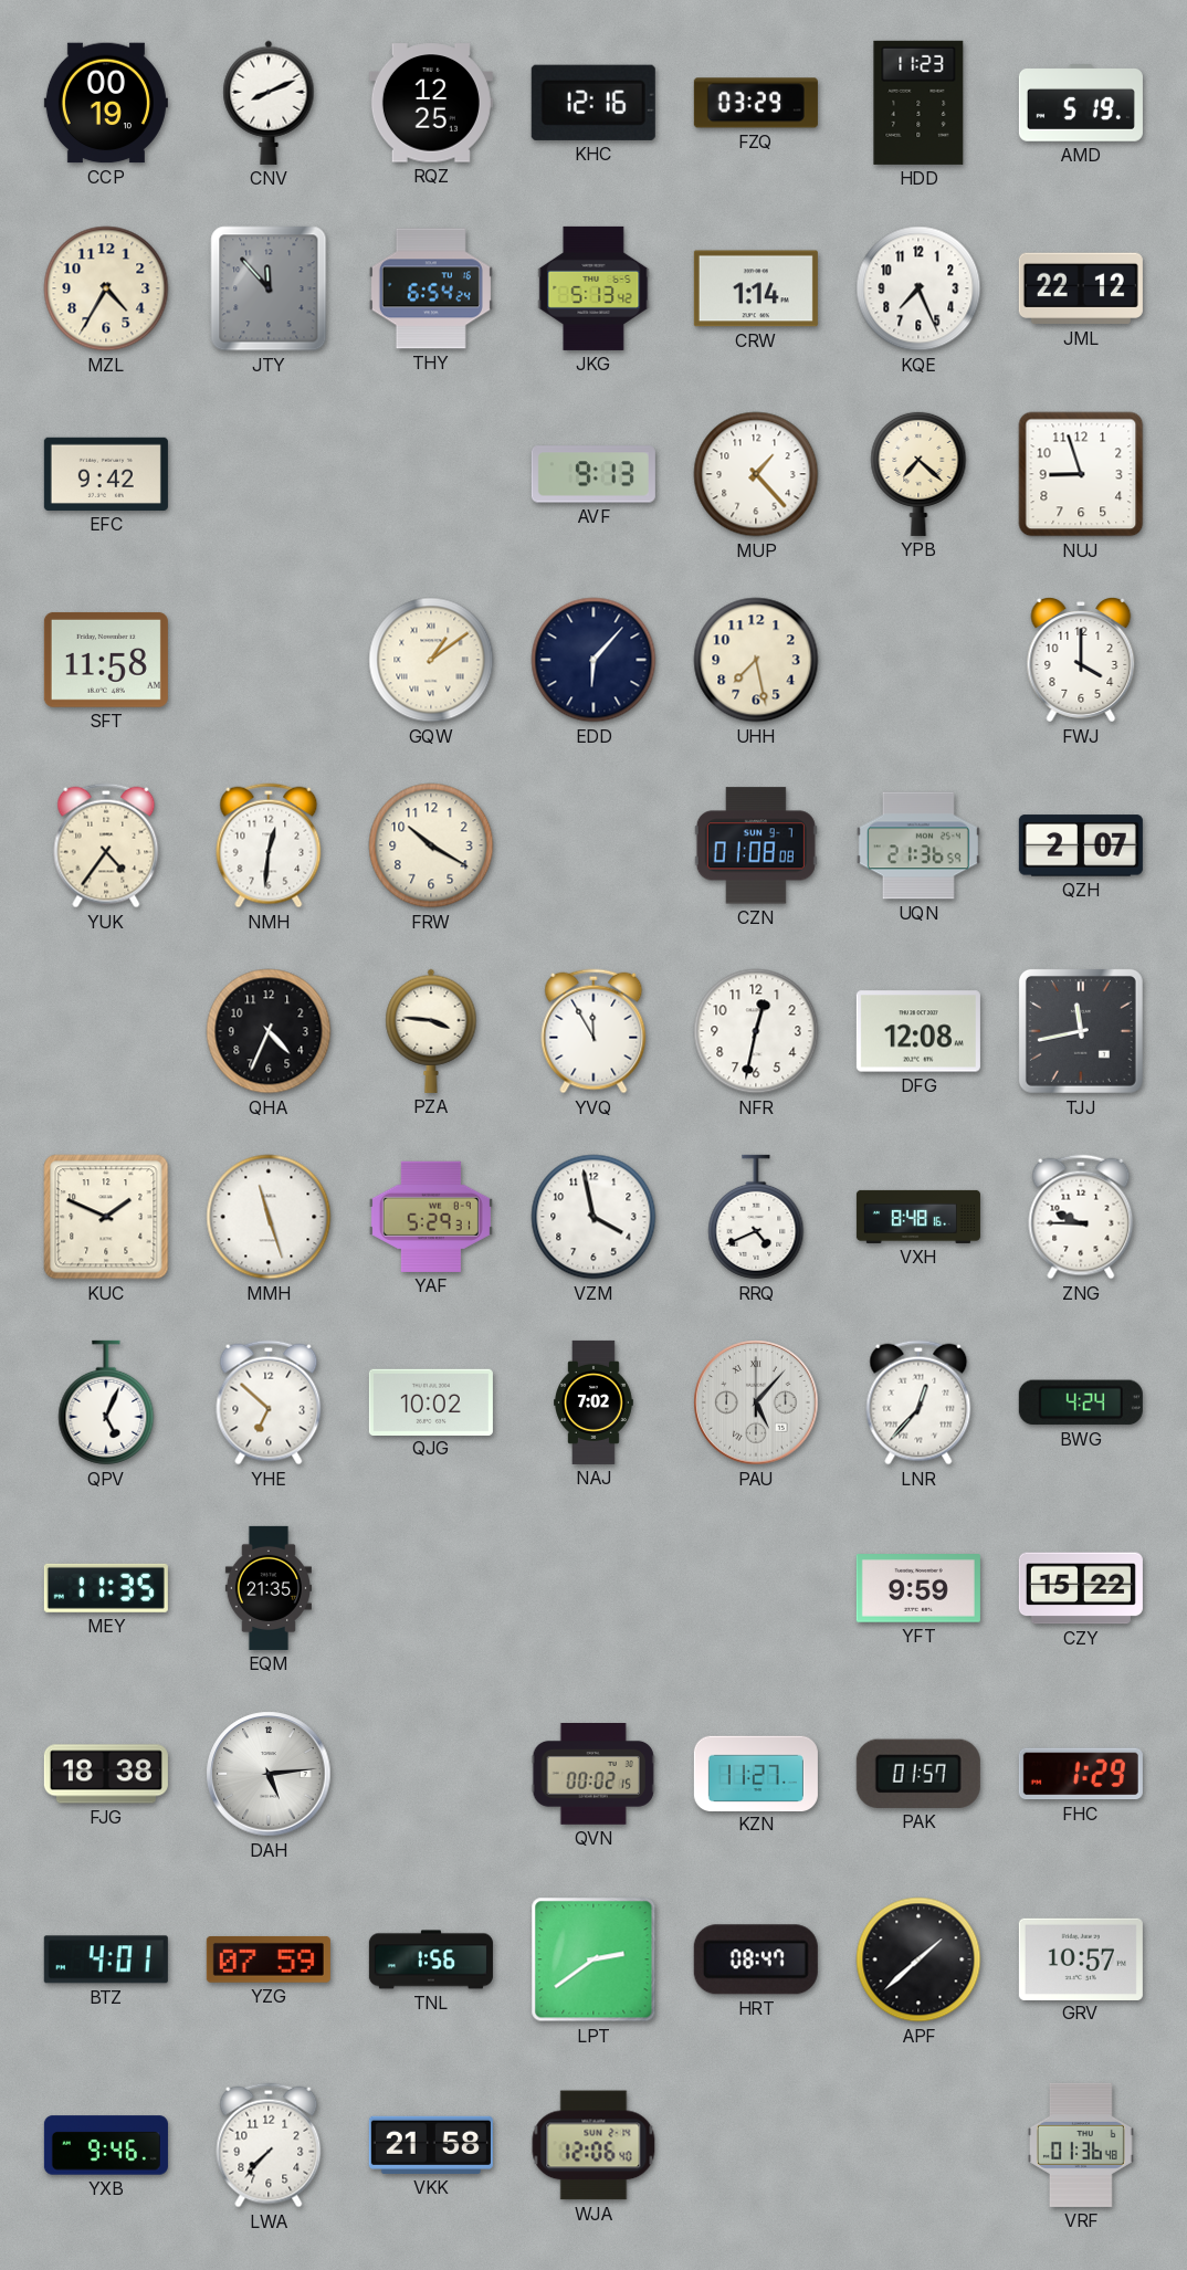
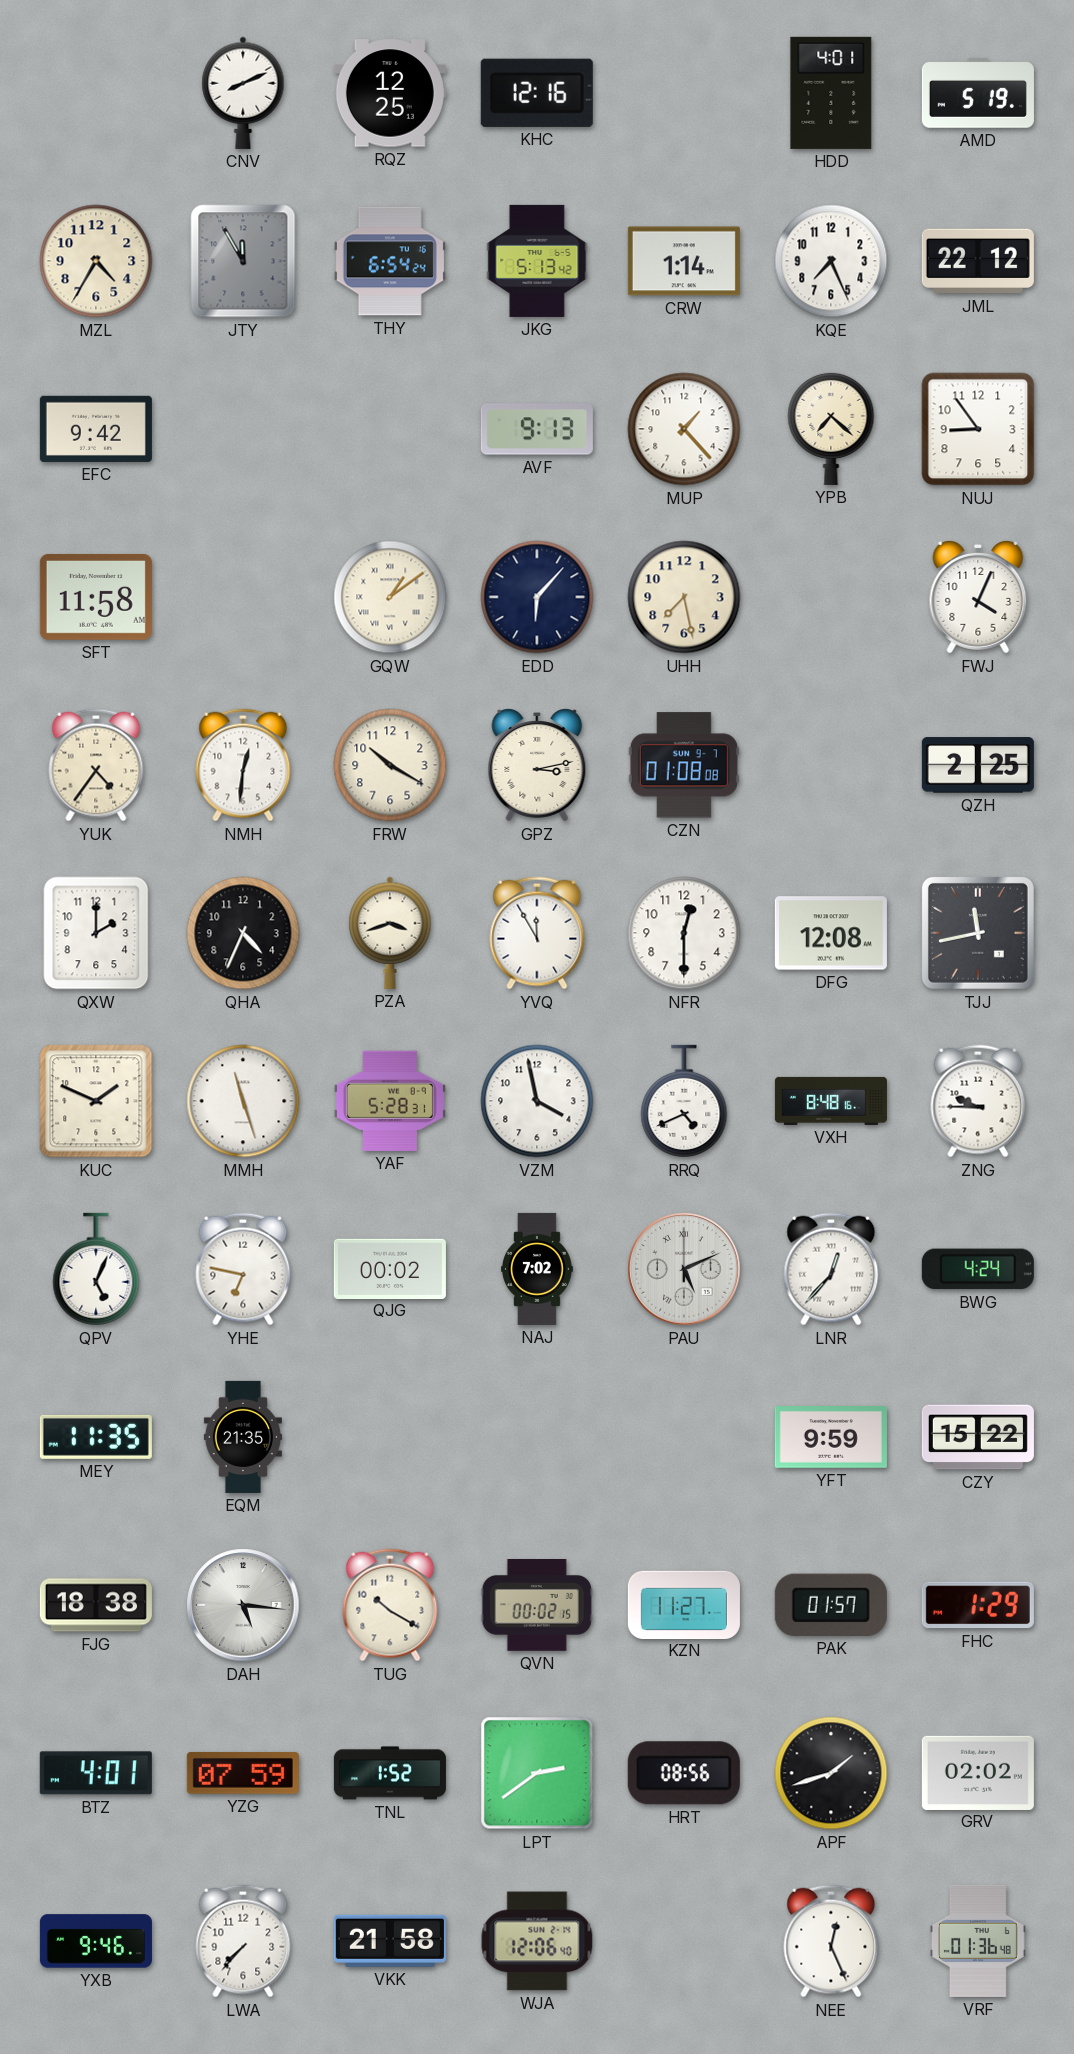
CCP: 00:19 -> none
FZQ: 03:29 -> none
HDD: 11:23 -> 4:01
JTY: 11:53 -> 11:55
NUJ: 8:57 -> 8:54
FWJ: 4:00 -> 4:04
GPZ: none -> 3:13
UQN: 21:36 -> none
QZH: 2:07 -> 2:25
QXW: none -> 2:00
PZA: 3:46 -> 3:42
NFR: 12:32 -> 12:30
YAF: 5:29 -> 5:28
YHE: 6:52 -> 6:47
QJG: 10:02 -> 00:02
PAU: 5:07 -> 5:11
DAH: 5:14 -> 5:16
TUG: none -> 10:20
TNL: 1:56 -> 1:52
HRT: 08:47 -> 08:56
APF: 1:38 -> 1:42
GRV: 10:57 -> 02:02
NEE: none -> 12:26
